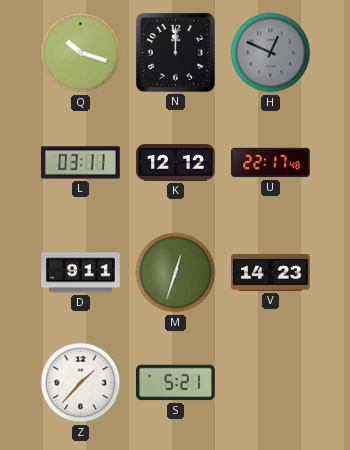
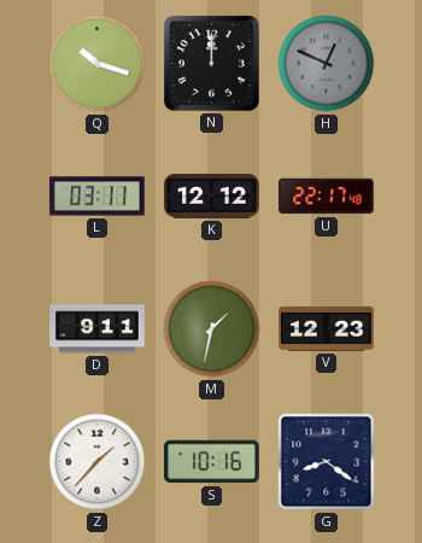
M: 12:33 -> 1:32
V: 14:23 -> 12:23
S: 5:21 -> 10:16
G: none -> 8:21
